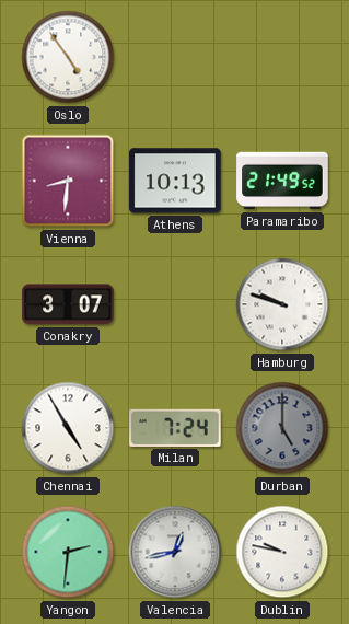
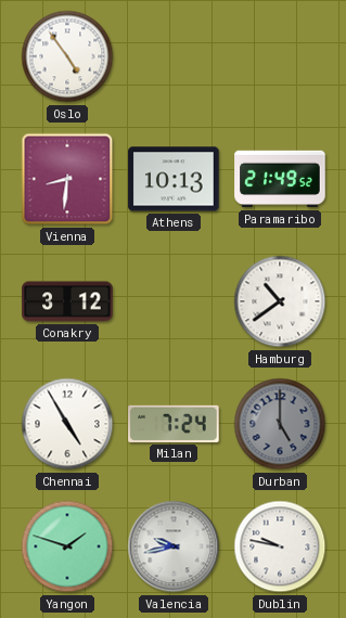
Conakry: 3:07 -> 3:12
Hamburg: 9:48 -> 10:39
Yangon: 2:31 -> 1:48
Valencia: 12:43 -> 9:43
